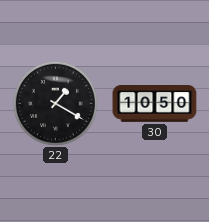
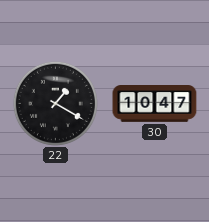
30: 10:50 -> 10:47
